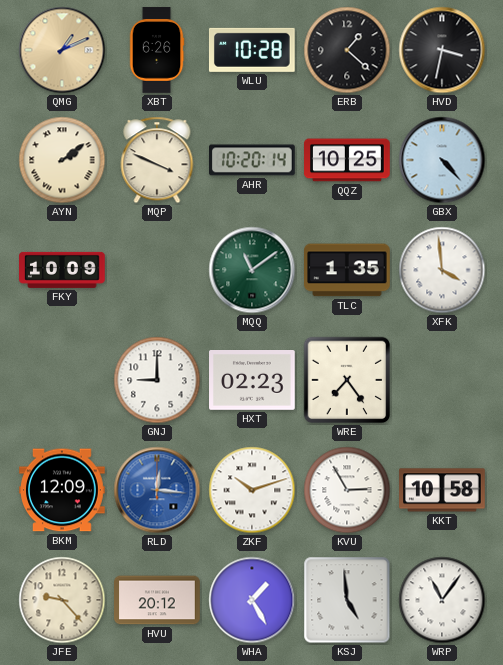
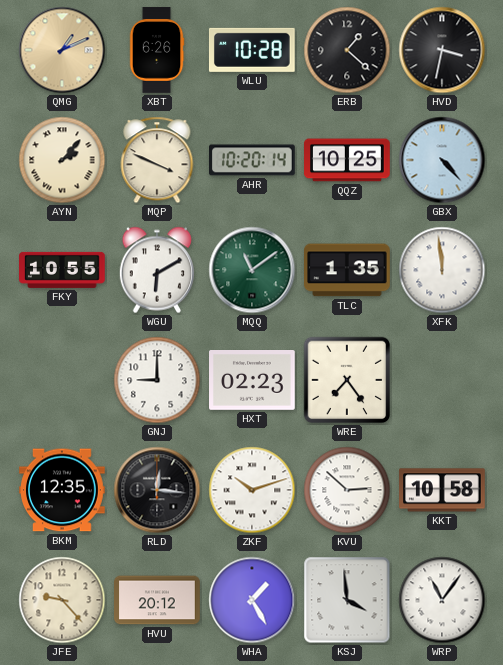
AYN: 2:09 -> 2:07
FKY: 10:09 -> 10:55
WGU: none -> 6:10
XFK: 3:59 -> 11:59
BKM: 12:09 -> 12:35
RLD dial: blue -> black
KVU: 2:55 -> 2:52
KSJ: 4:59 -> 3:59
